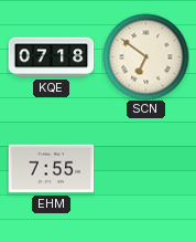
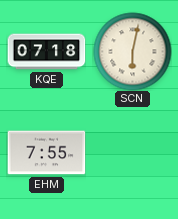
SCN: 6:51 -> 6:02
